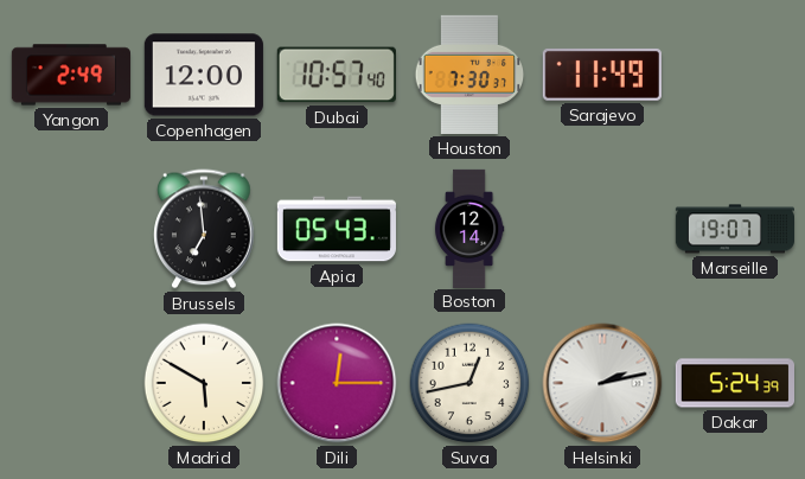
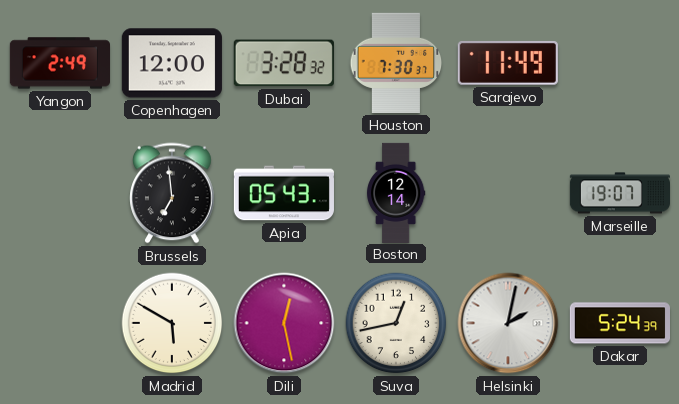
Dubai: 10:57 -> 3:28
Dili: 12:15 -> 12:28
Helsinki: 2:13 -> 2:02
